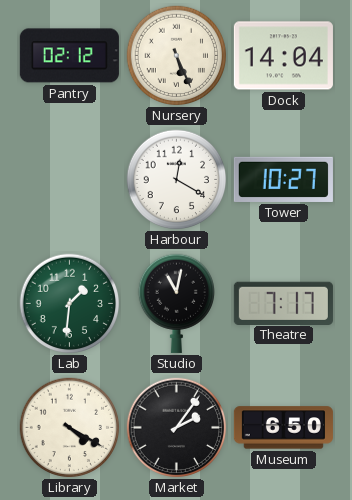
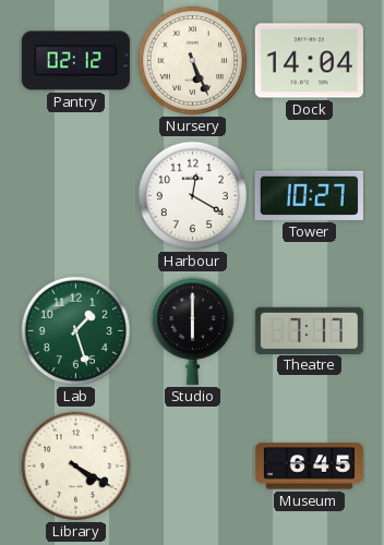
Lab: 1:31 -> 1:27
Studio: 11:02 -> 6:00
Market: 2:06 -> none
Museum: 6:50 -> 6:45
